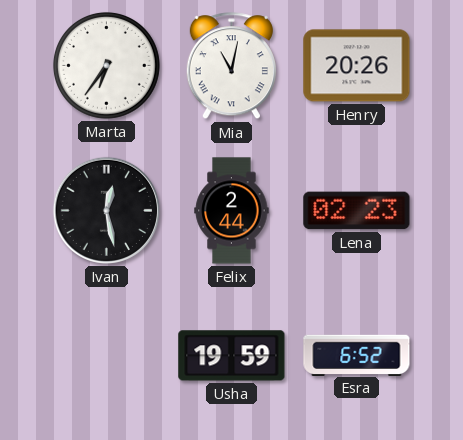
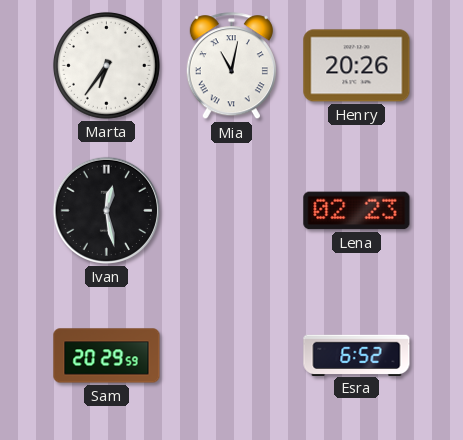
Felix: 2:44 -> none
Sam: none -> 20:29
Usha: 19:59 -> none
